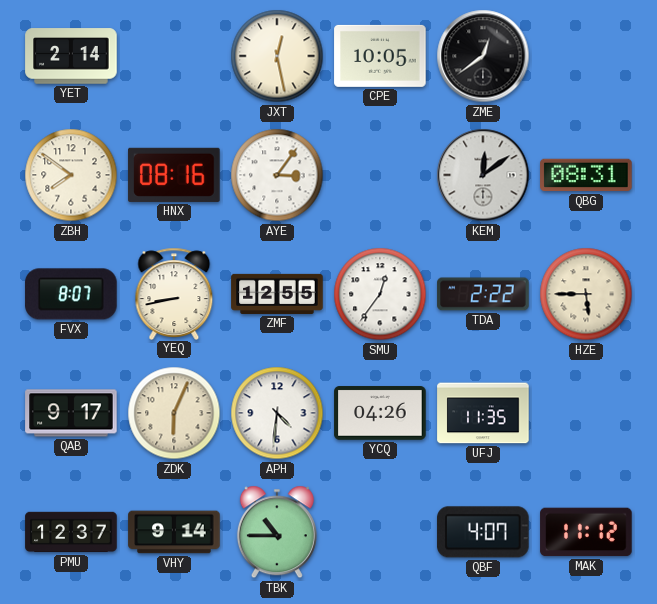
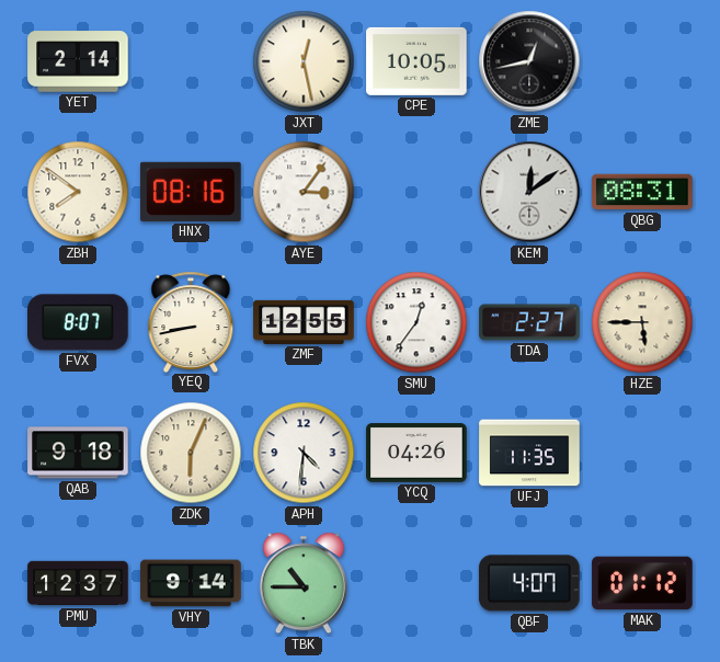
ZME: 12:39 -> 12:43
TDA: 2:22 -> 2:27
QAB: 9:17 -> 9:18
MAK: 11:12 -> 01:12
